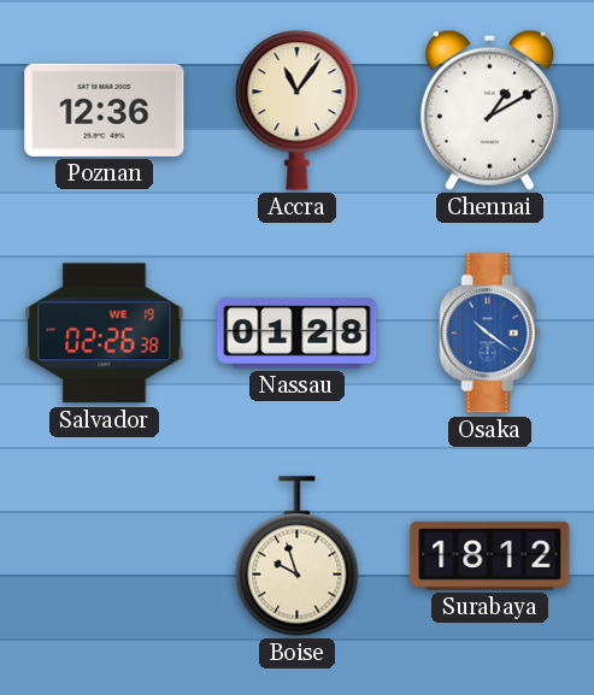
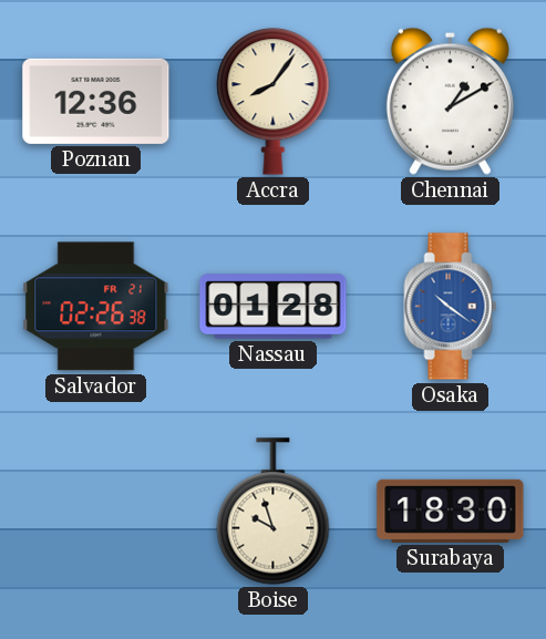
Accra: 11:06 -> 8:06
Salvador date: WE 19 -> FR 21
Surabaya: 18:12 -> 18:30
